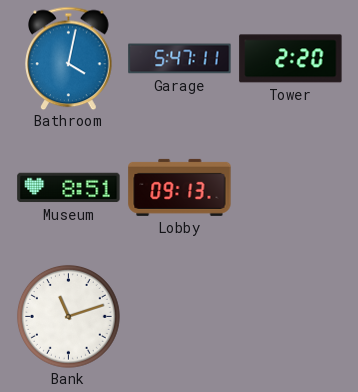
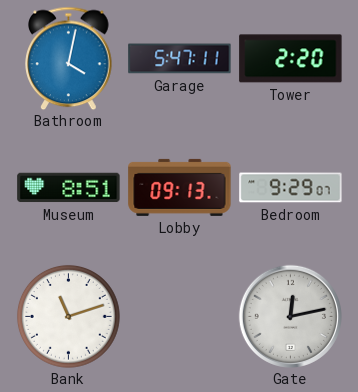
Bedroom: none -> 9:29
Gate: none -> 12:13
